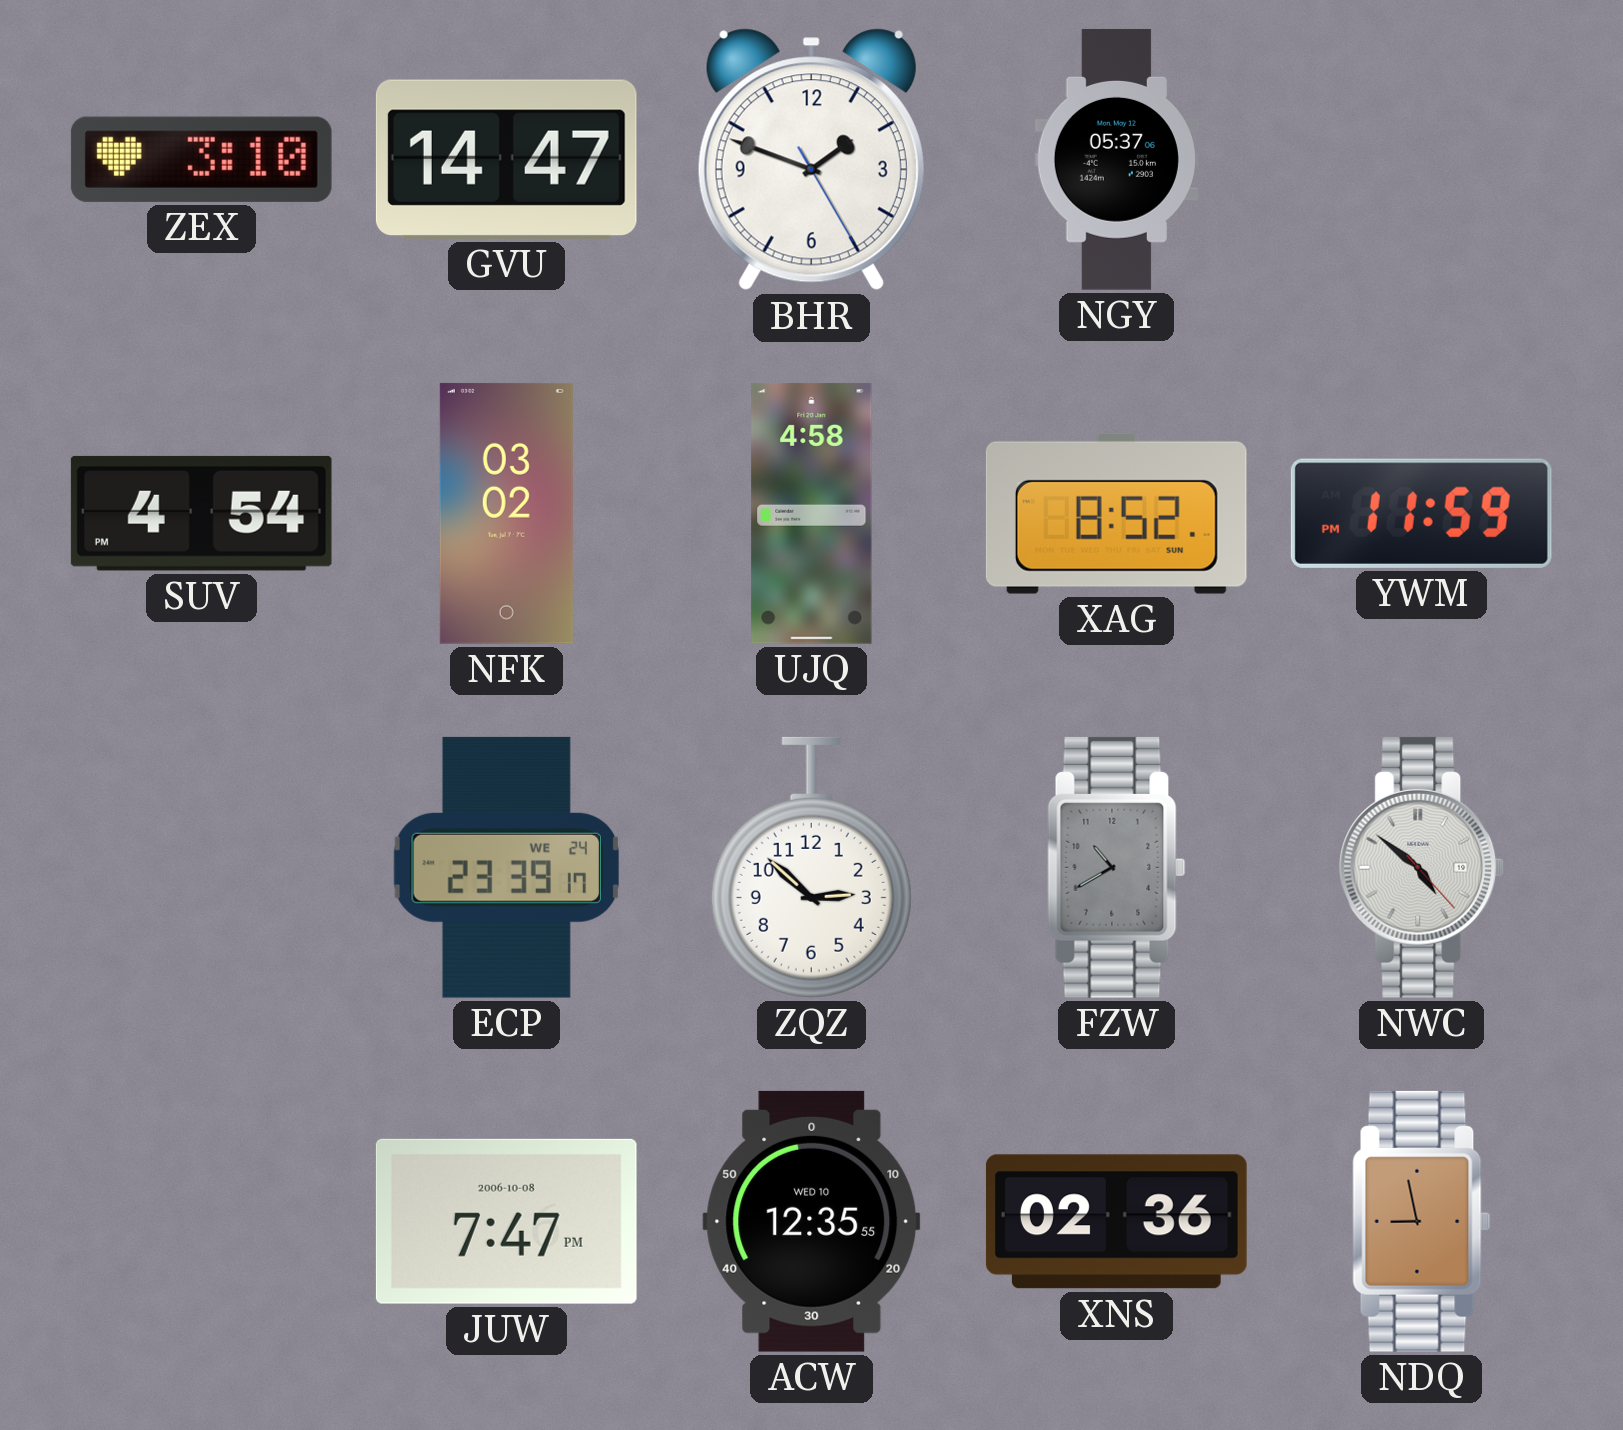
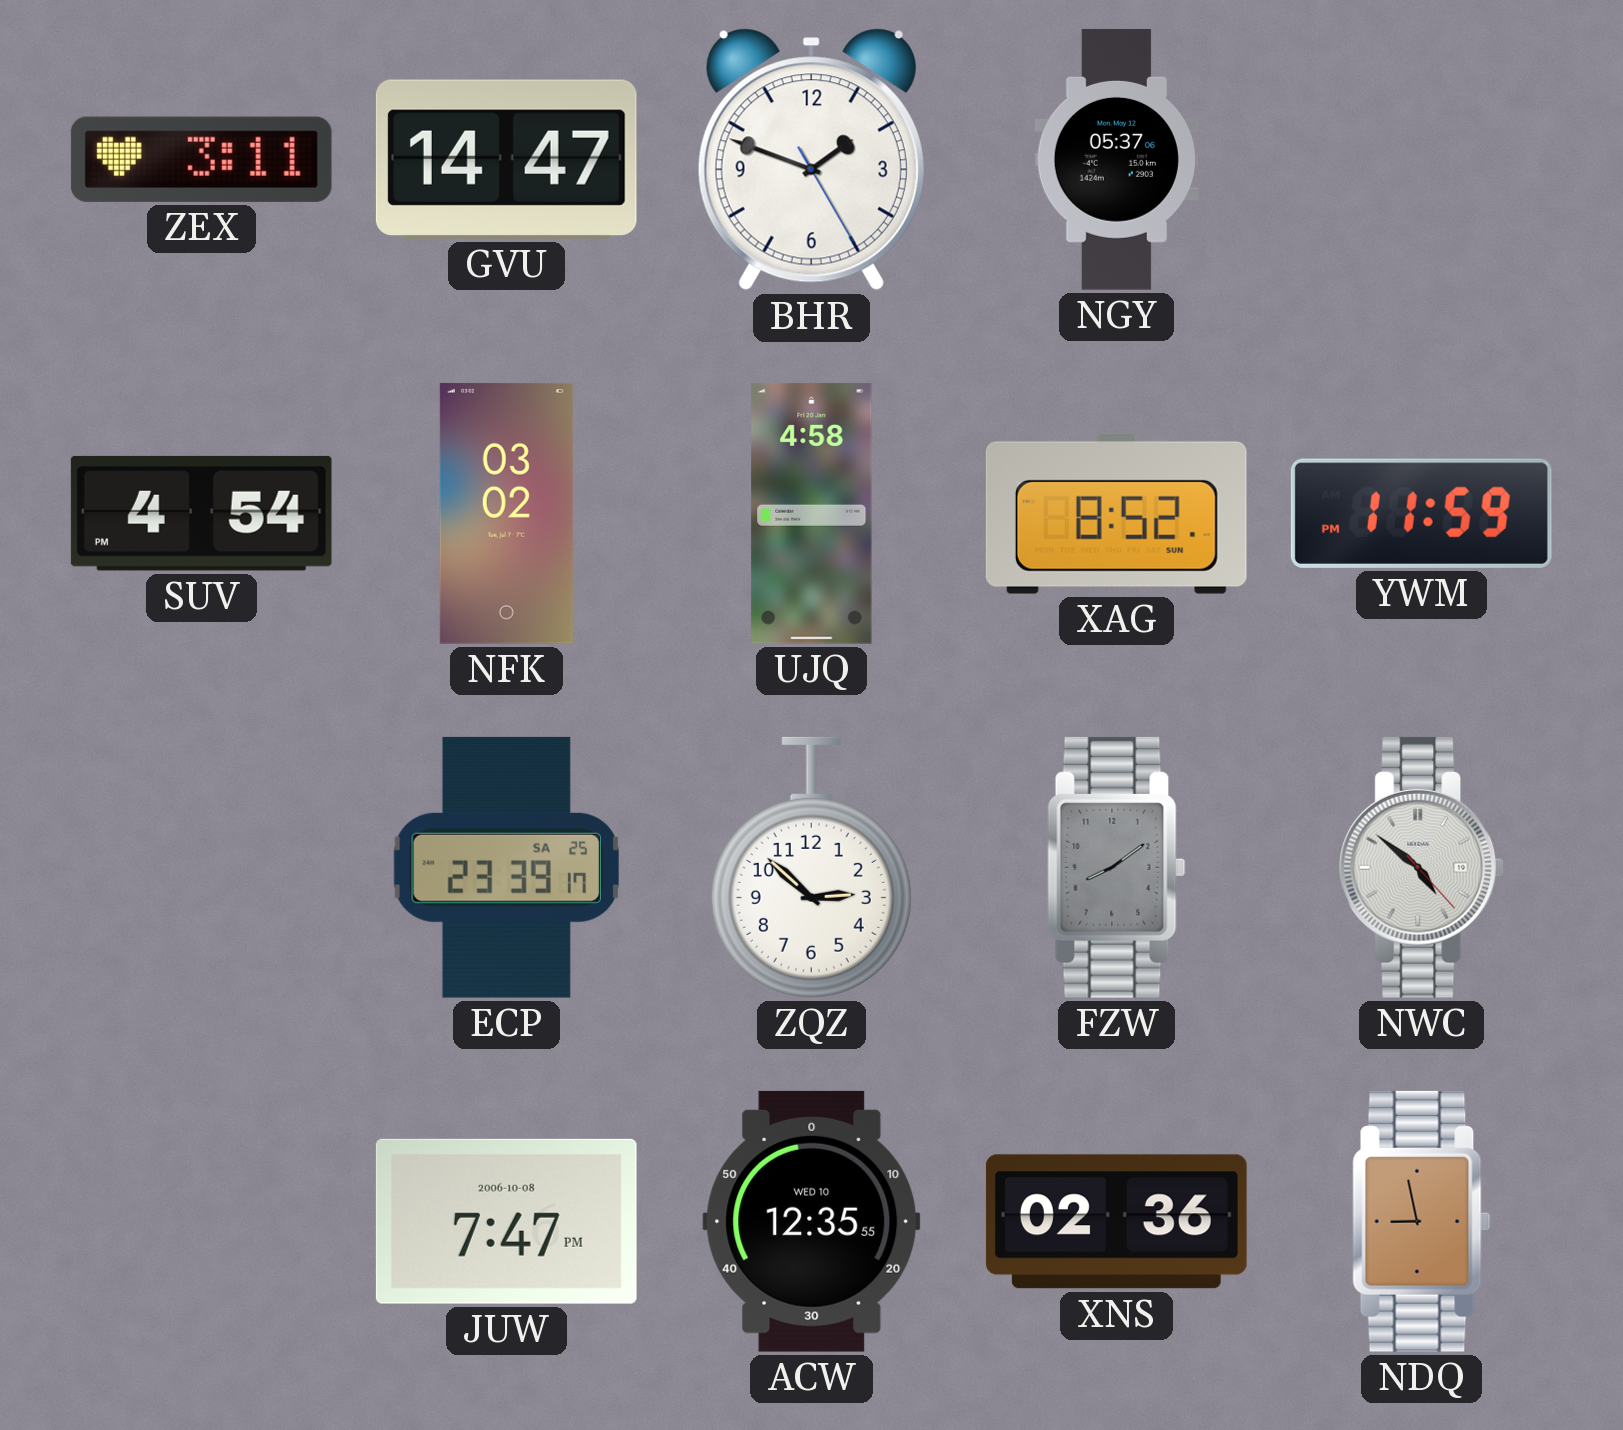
ZEX: 3:10 -> 3:11
ECP date: WE 24 -> SA 25
FZW: 10:40 -> 8:09
